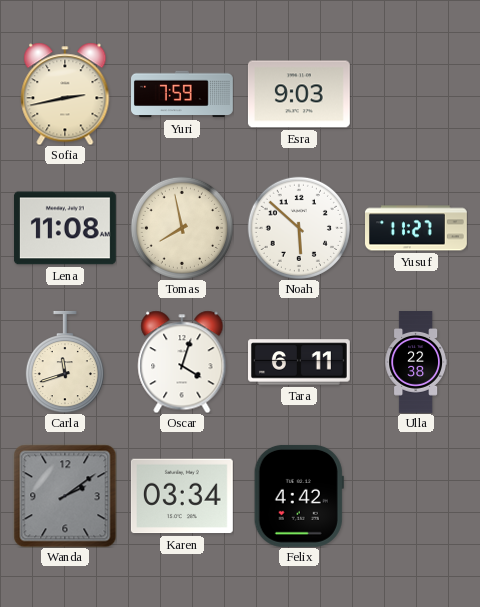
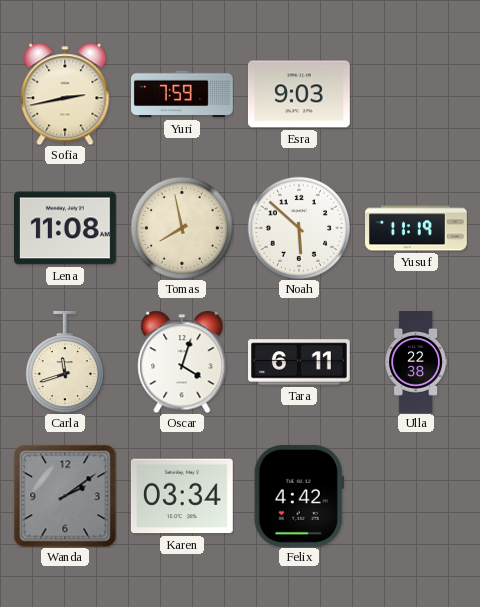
Yusuf: 11:27 -> 11:19
